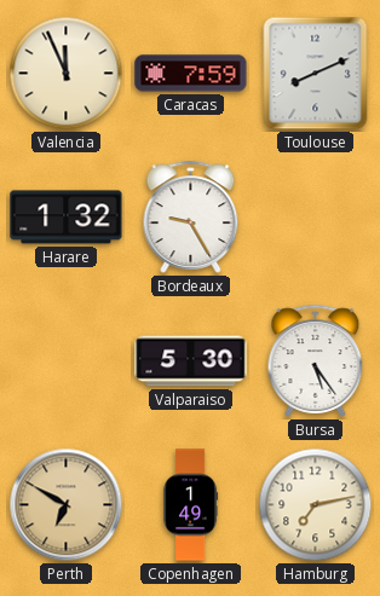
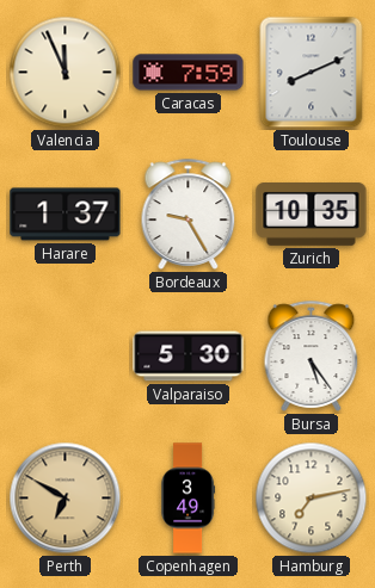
Harare: 1:32 -> 1:37
Zurich: none -> 10:35
Copenhagen: 1:49 -> 3:49
